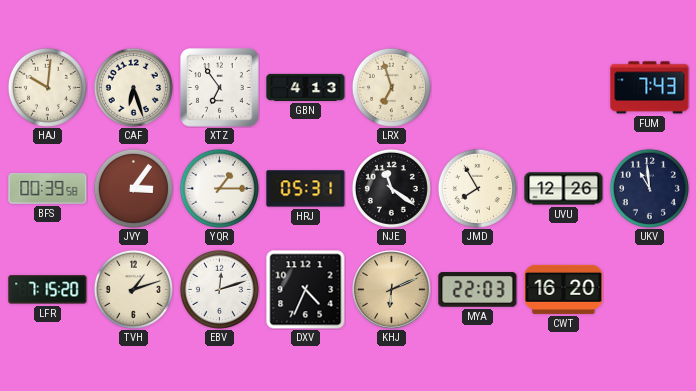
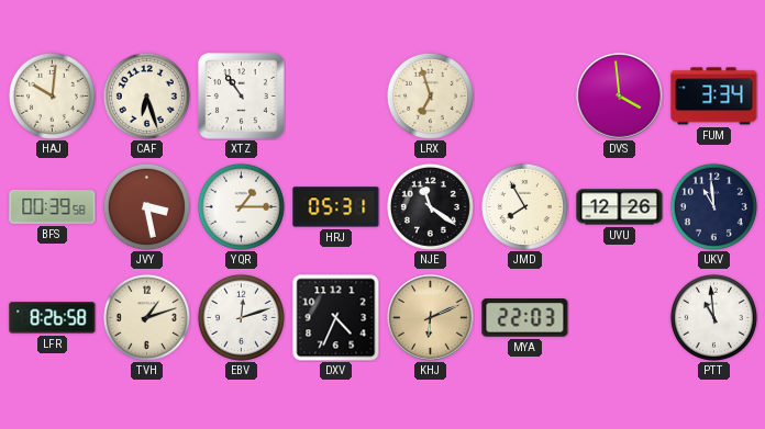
XTZ: 6:54 -> 10:54
GBN: 4:13 -> none
DVS: none -> 3:59
FUM: 7:43 -> 3:34
JVY: 3:06 -> 3:28
LFR: 7:15 -> 8:26
CWT: 16:20 -> none
PTT: none -> 10:59
